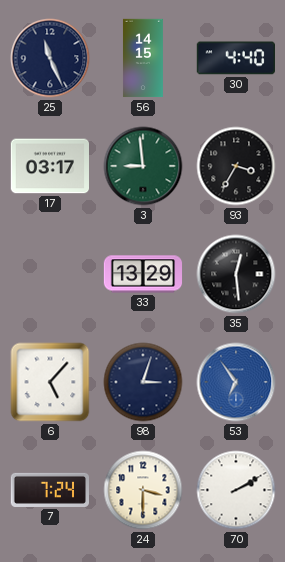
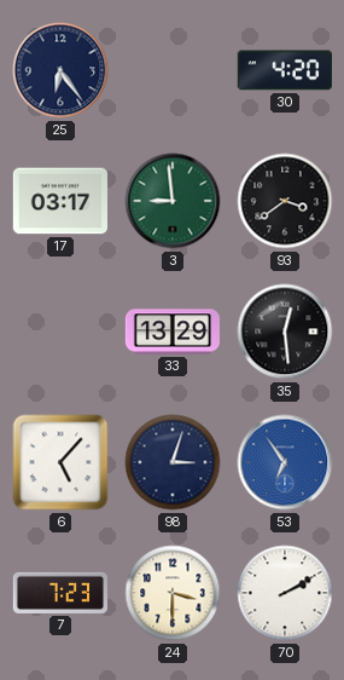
25: 11:26 -> 6:24
56: 14:15 -> none
30: 4:40 -> 4:20
93: 3:35 -> 3:39
7: 7:24 -> 7:23
